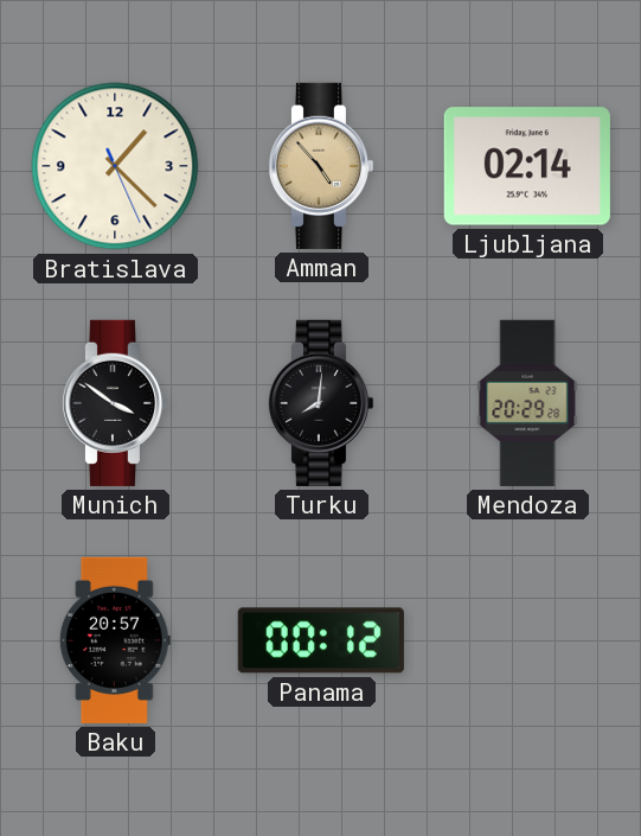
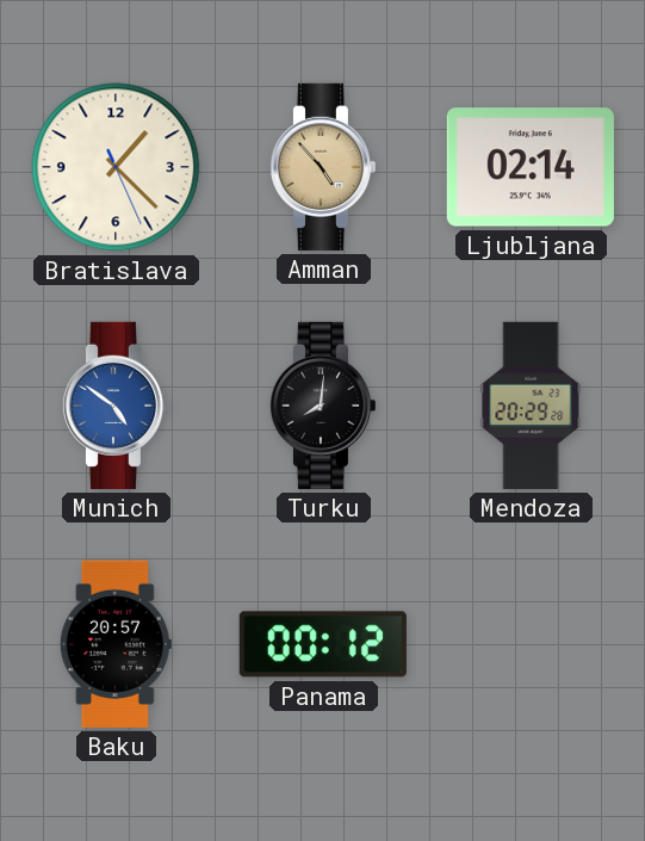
Munich: 3:51 -> 4:51
Munich dial: black -> blue
